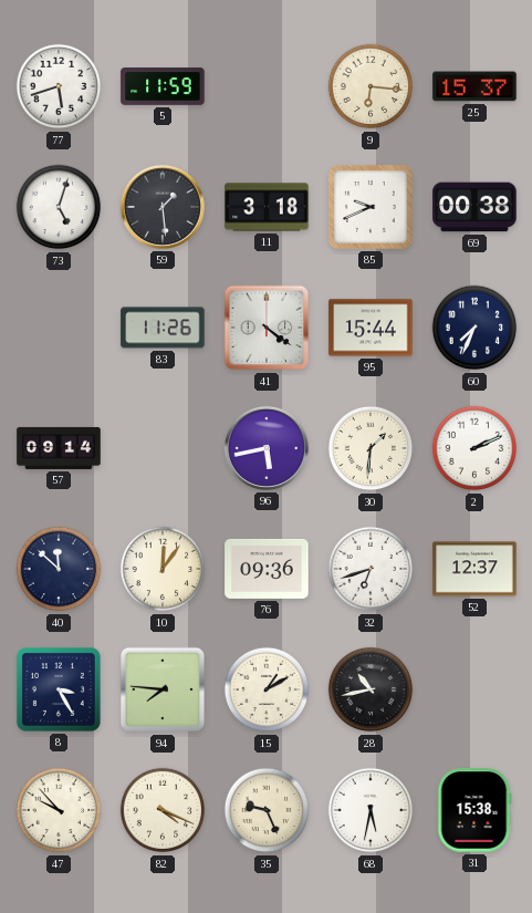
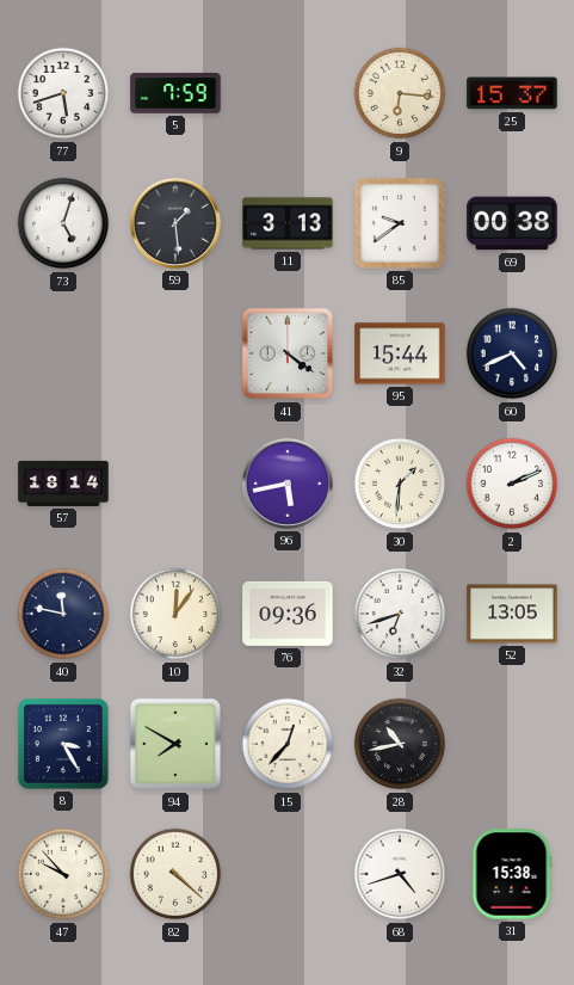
5: 11:59 -> 7:59
11: 3:18 -> 3:13
85: 9:41 -> 9:39
83: 11:26 -> none
60: 7:34 -> 4:41
57: 09:14 -> 18:14
40: 11:52 -> 11:47
52: 12:37 -> 13:05
94: 7:46 -> 7:50
15: 1:10 -> 12:37
82: 4:19 -> 4:22
35: 9:26 -> none
68: 5:32 -> 4:42
